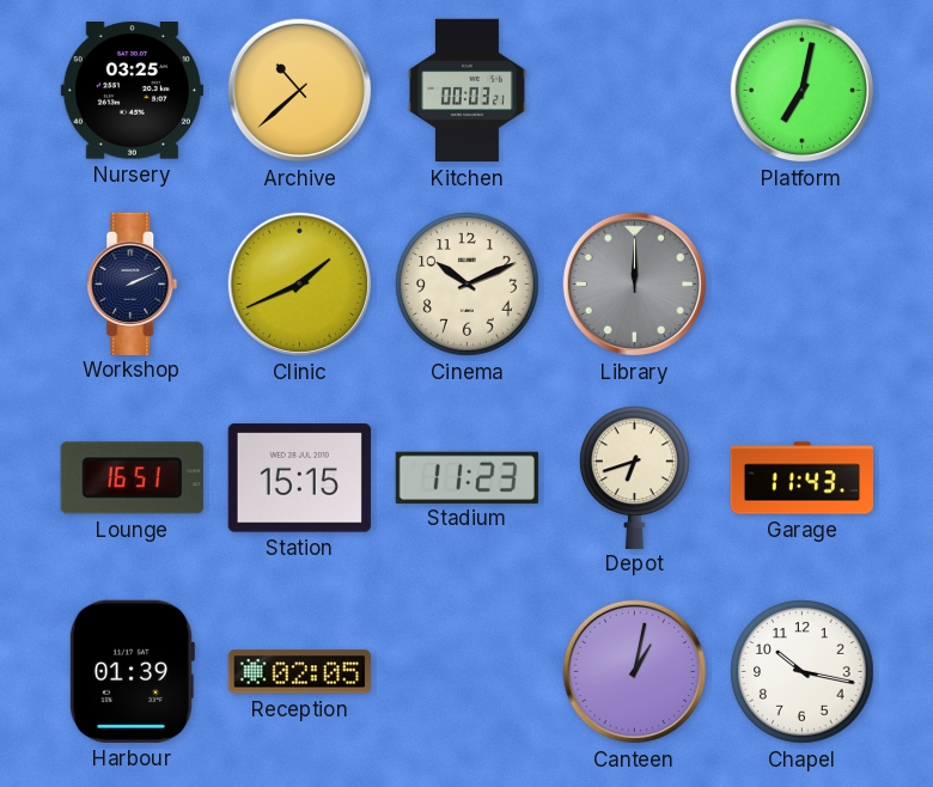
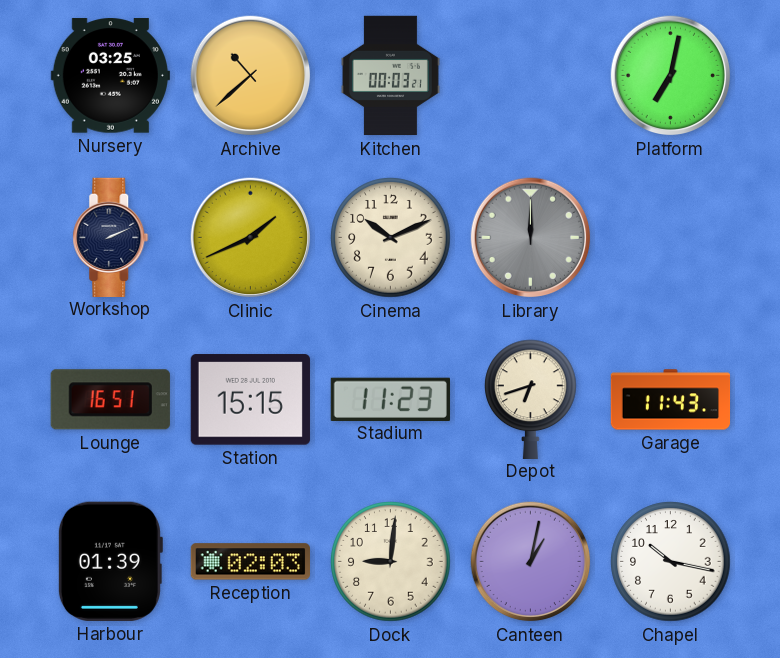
Reception: 02:05 -> 02:03
Dock: none -> 9:01
